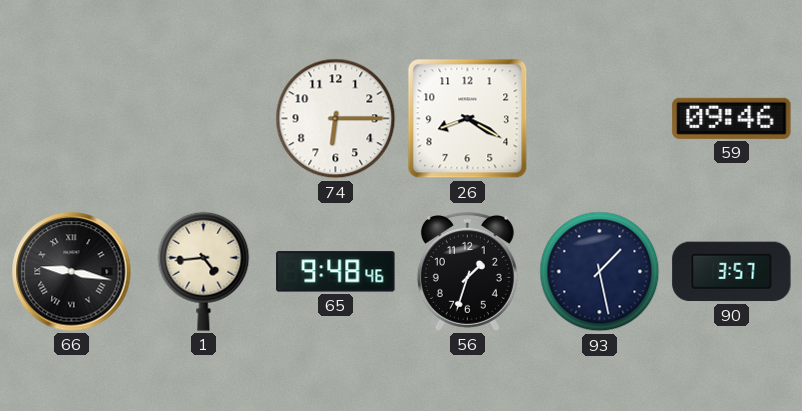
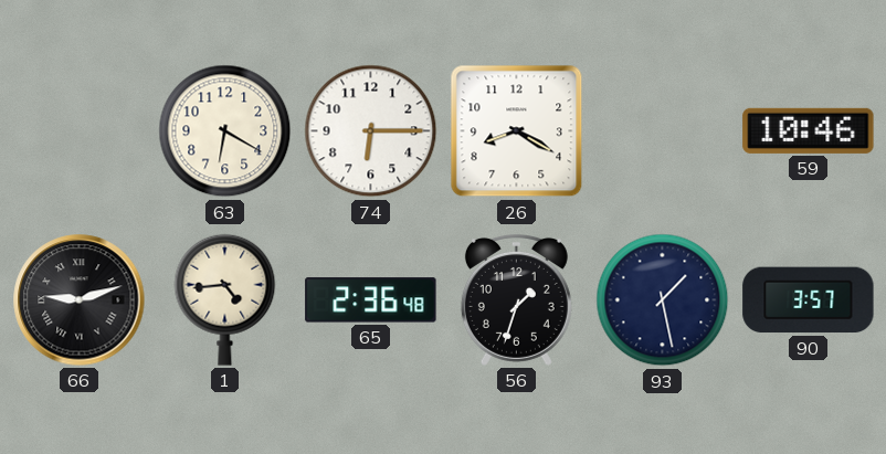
63: none -> 6:20
59: 09:46 -> 10:46
66: 9:17 -> 9:12
65: 9:48 -> 2:36
